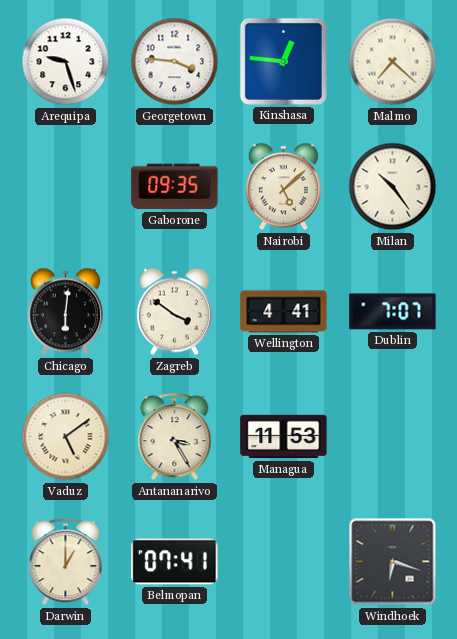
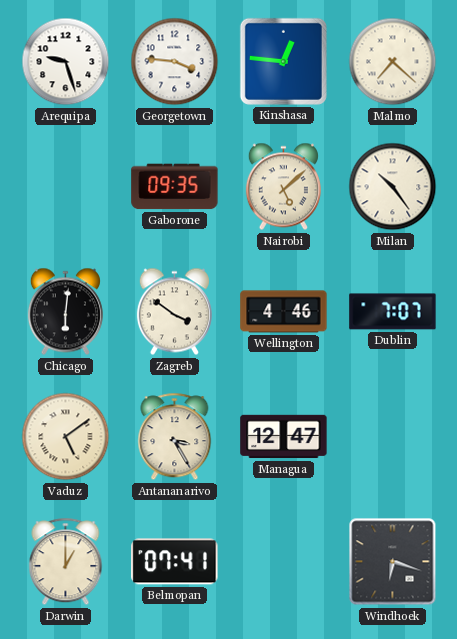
Wellington: 4:41 -> 4:46
Managua: 11:53 -> 12:47
